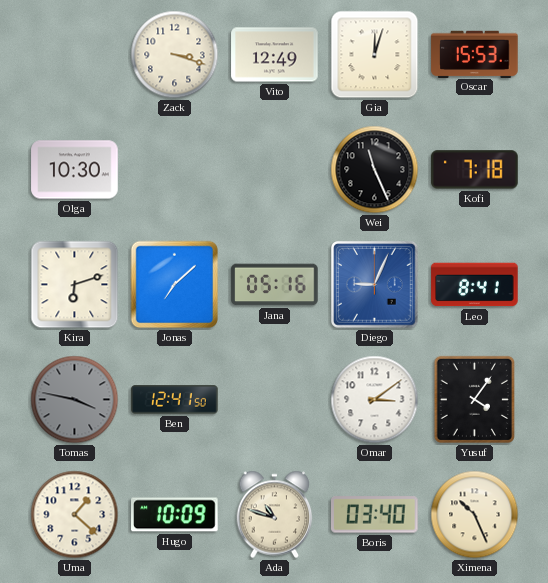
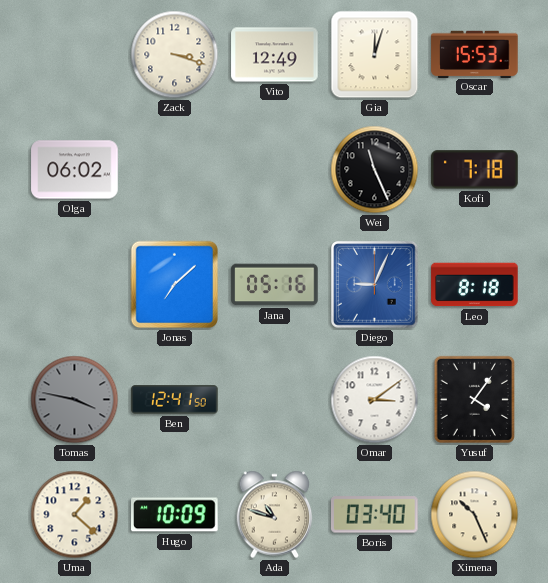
Olga: 10:30 -> 06:02
Kira: 6:12 -> none
Leo: 8:41 -> 8:18
